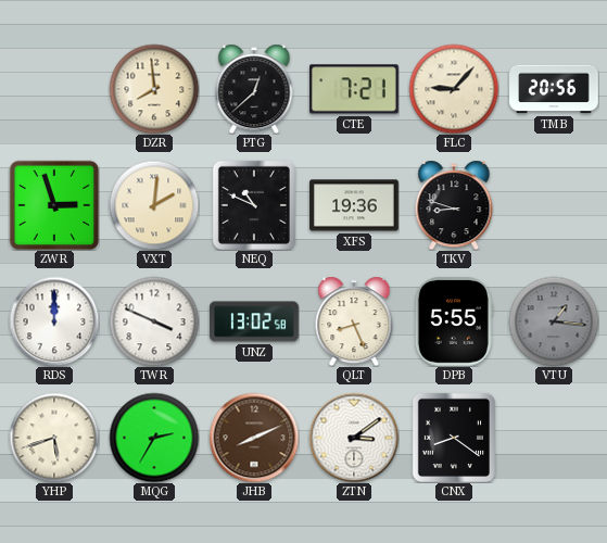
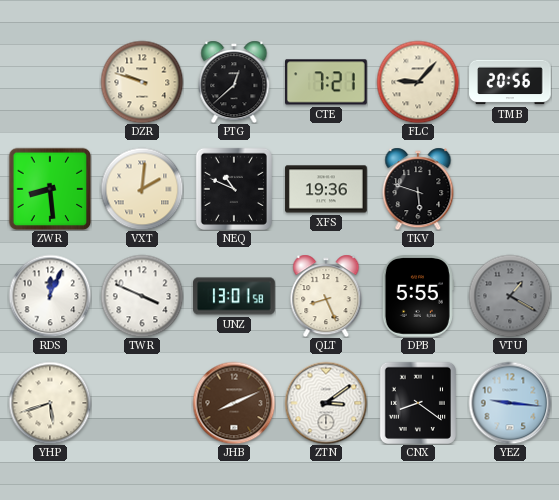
DZR: 7:59 -> 9:48
ZWR: 2:57 -> 8:29
TKV: 8:48 -> 5:48
RDS: 12:00 -> 12:04
UNZ: 13:02 -> 13:01
VTU: 1:16 -> 1:20
MQG: 2:35 -> none
YEZ: none -> 9:16
